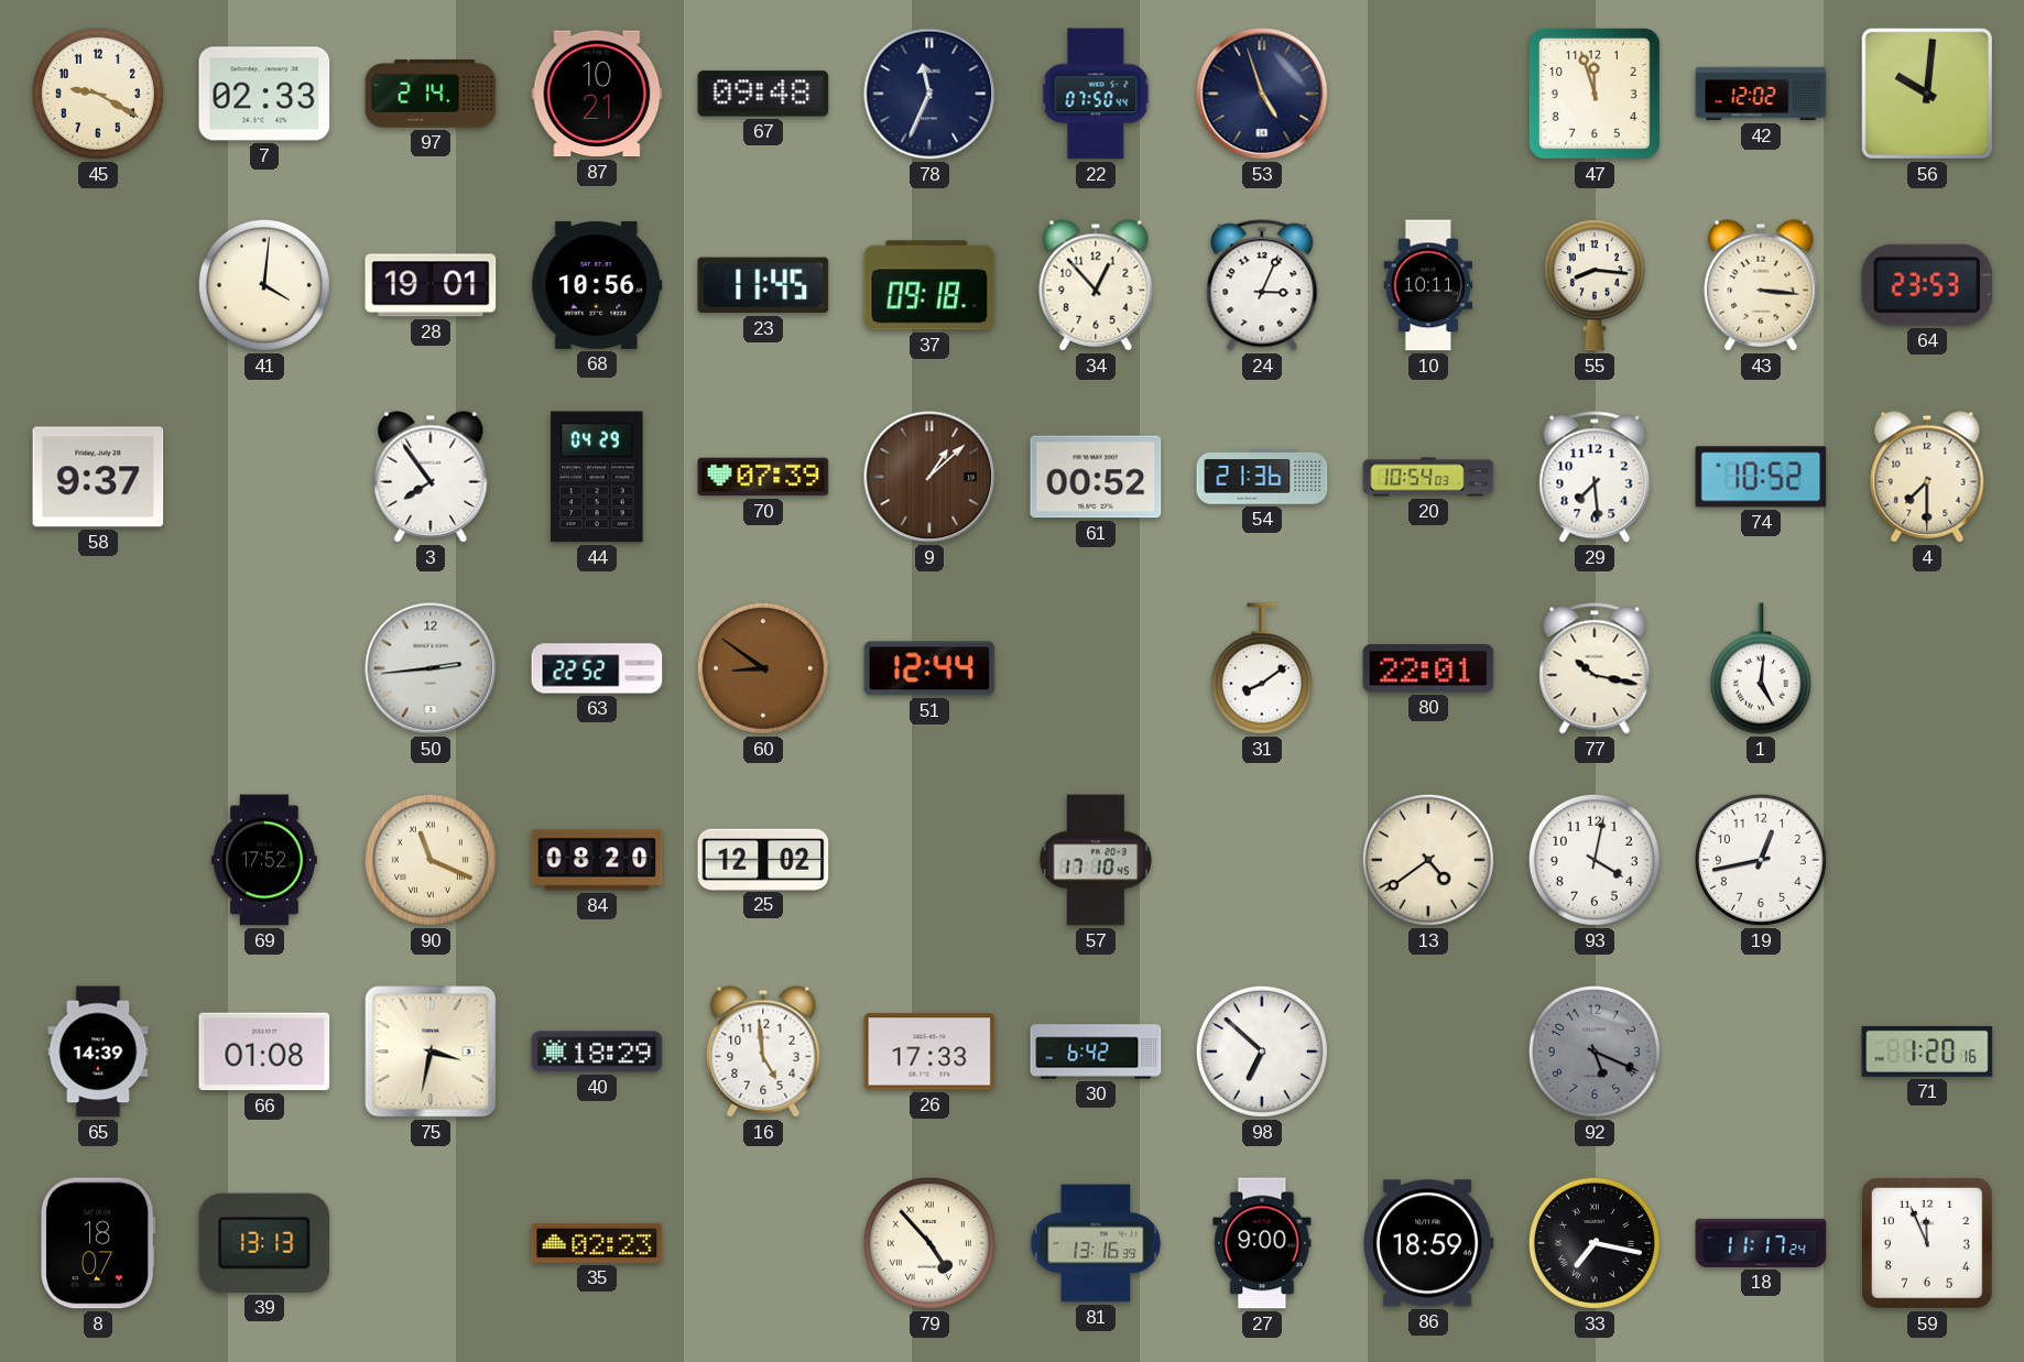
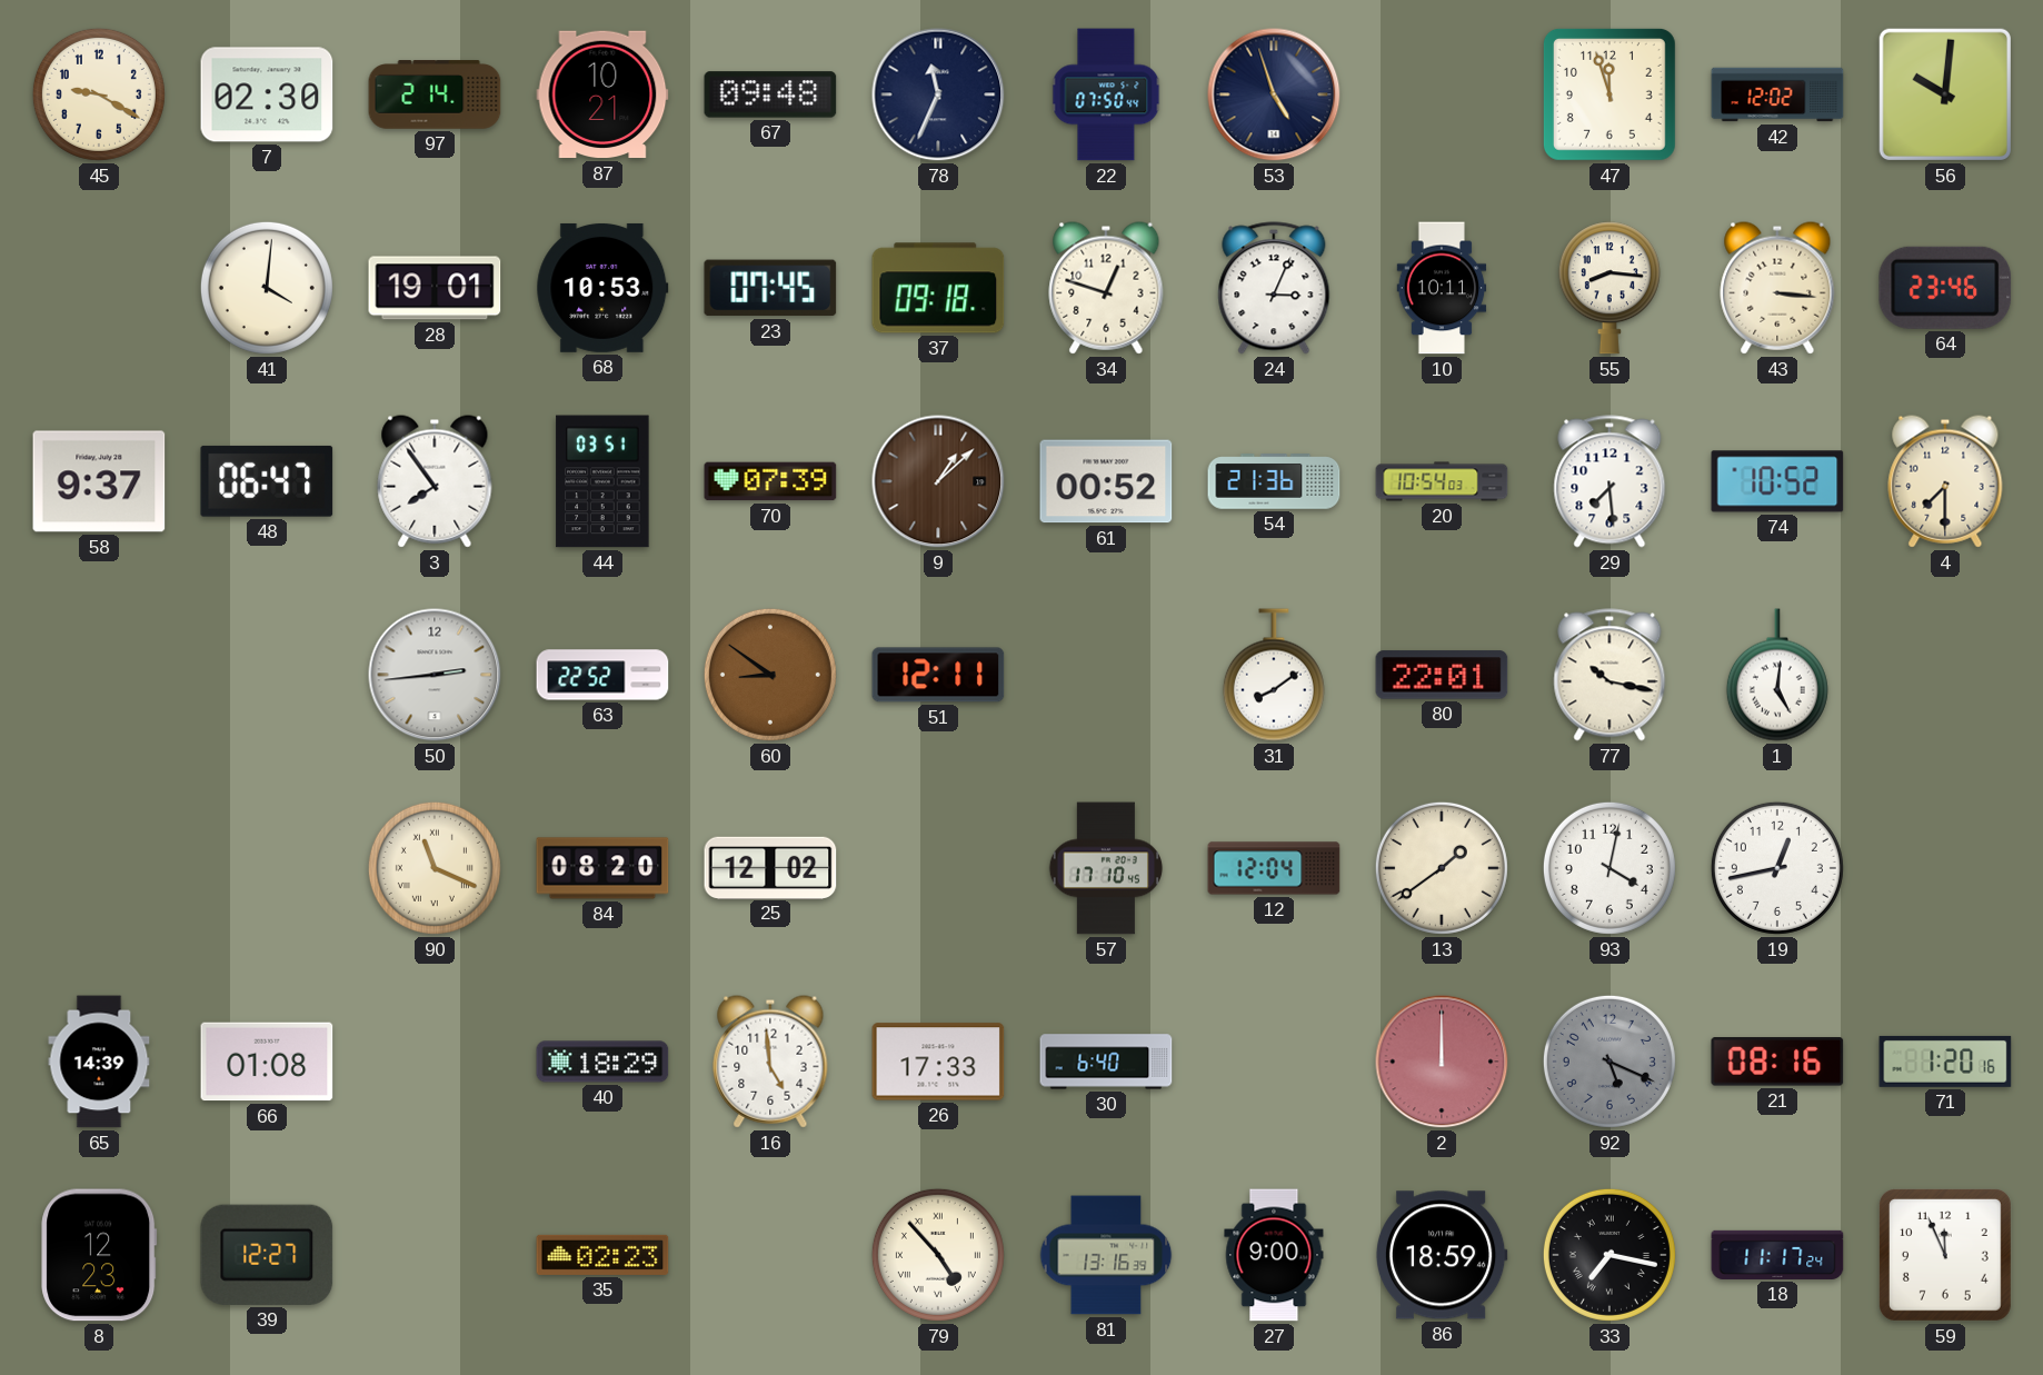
7: 02:33 -> 02:30
68: 10:56 -> 10:53
23: 11:45 -> 07:45
34: 12:53 -> 12:48
64: 23:53 -> 23:46
48: none -> 06:47
44: 04:29 -> 03:51
51: 12:44 -> 12:11
69: 17:52 -> none
12: none -> 12:04
13: 4:39 -> 1:39
75: 3:32 -> none
30: 6:42 -> 6:40
98: 6:52 -> none
2: none -> 12:00
21: none -> 08:16
8: 18:07 -> 12:23
39: 13:13 -> 12:27
